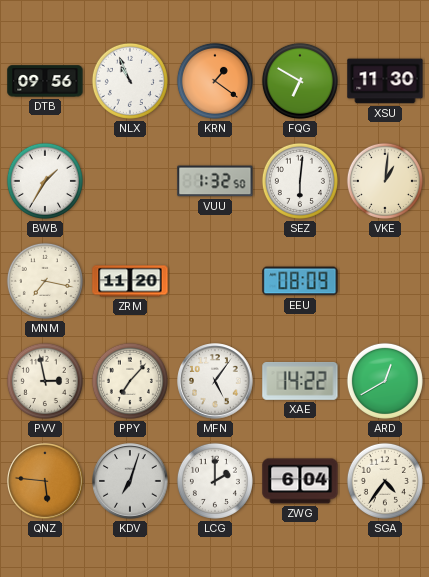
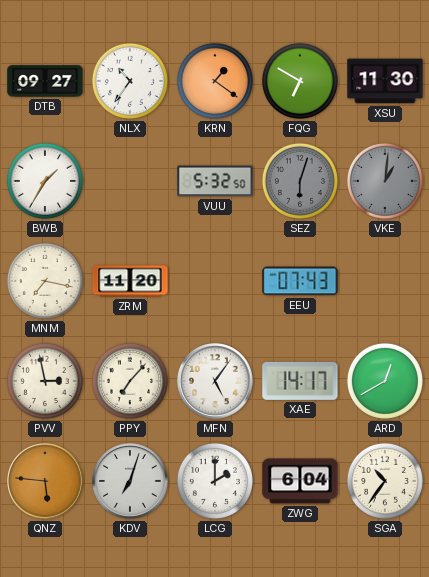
DTB: 09:56 -> 09:27
NLX: 10:56 -> 10:36
VUU: 1:32 -> 5:32
SEZ: 6:01 -> 6:03
SEZ dial: white -> grey
VKE dial: cream -> grey
EEU: 08:09 -> 07:43
XAE: 14:22 -> 14:17
SGA: 4:36 -> 10:36
